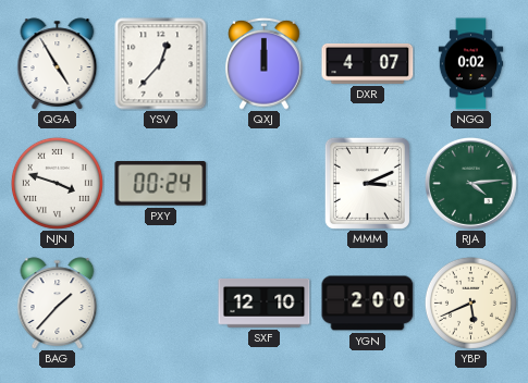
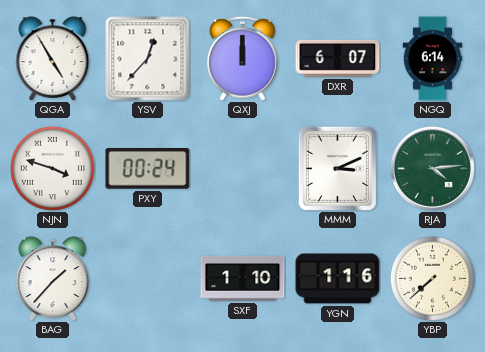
DXR: 4:07 -> 6:07
NGQ: 0:02 -> 6:14
SXF: 12:10 -> 1:10
YGN: 2:00 -> 1:16
YBP: 5:41 -> 7:38
